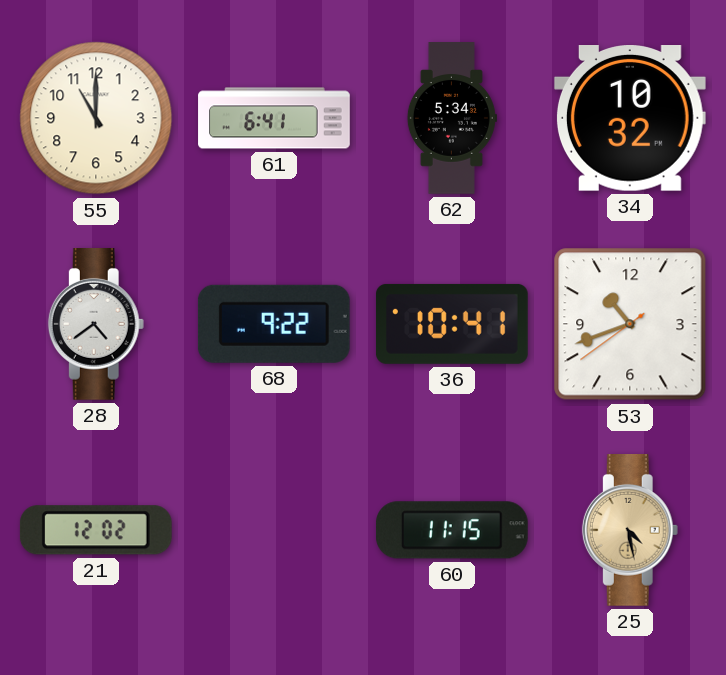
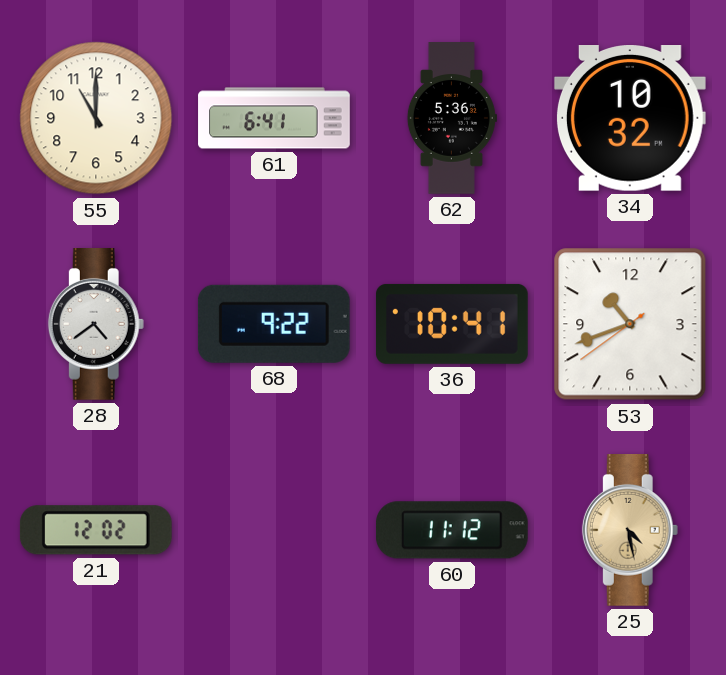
62: 5:34 -> 5:36
60: 11:15 -> 11:12
